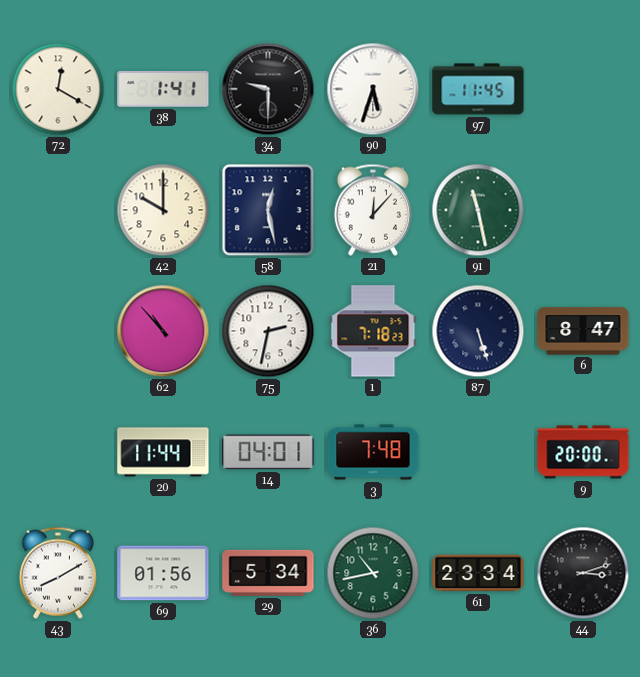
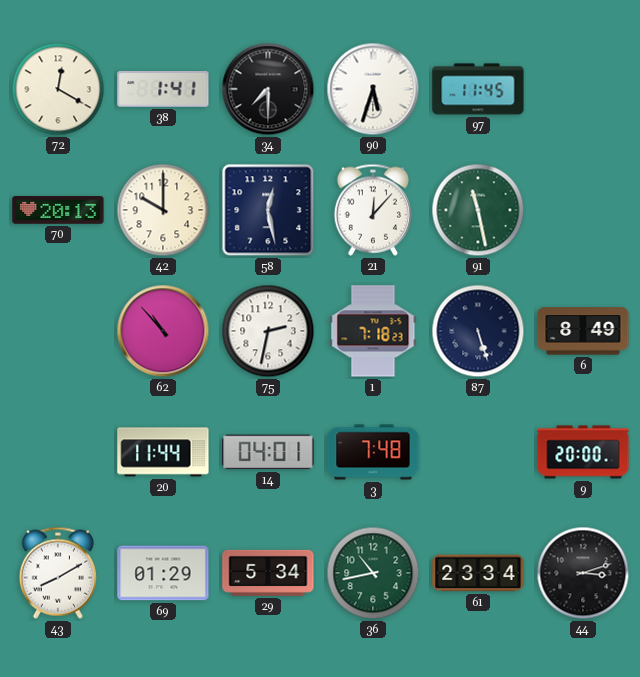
34: 9:30 -> 7:30
70: none -> 20:13
6: 8:47 -> 8:49
69: 01:56 -> 01:29
